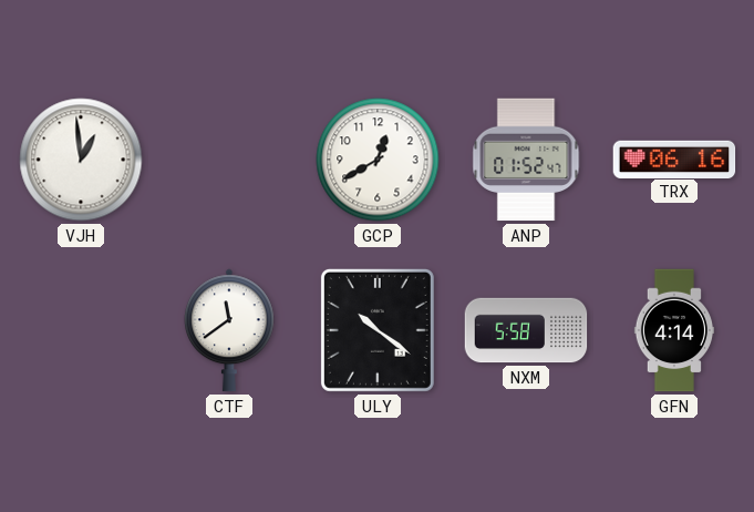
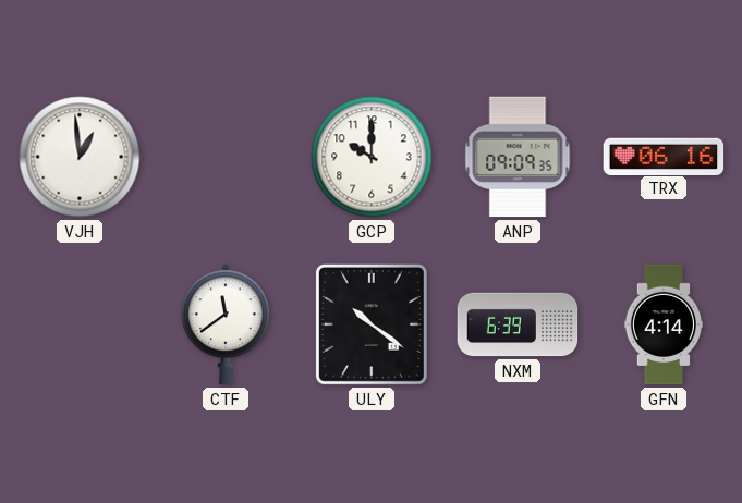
GCP: 12:40 -> 10:00
ANP: 01:52 -> 09:09
NXM: 5:58 -> 6:39
